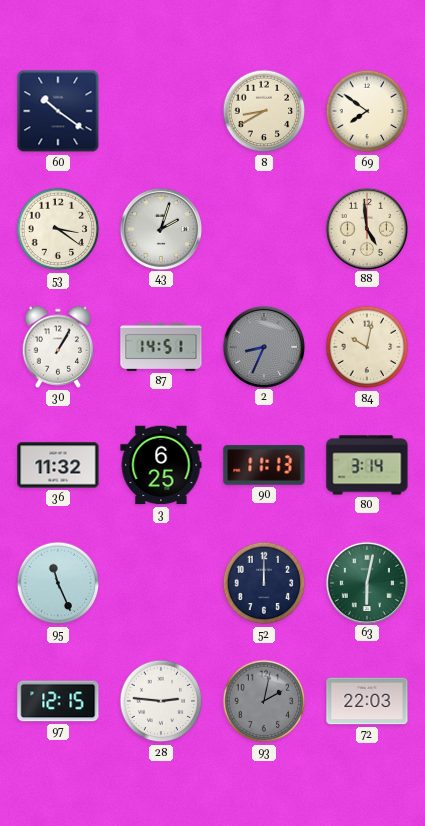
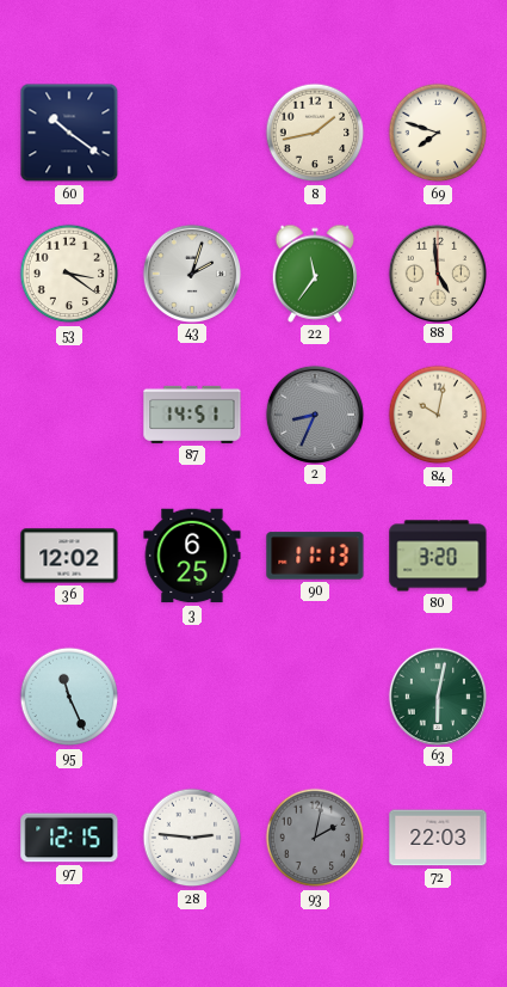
8: 8:40 -> 1:43
69: 7:51 -> 7:48
22: none -> 11:36
30: 1:05 -> none
36: 11:32 -> 12:02
80: 3:14 -> 3:20
52: 12:00 -> none
